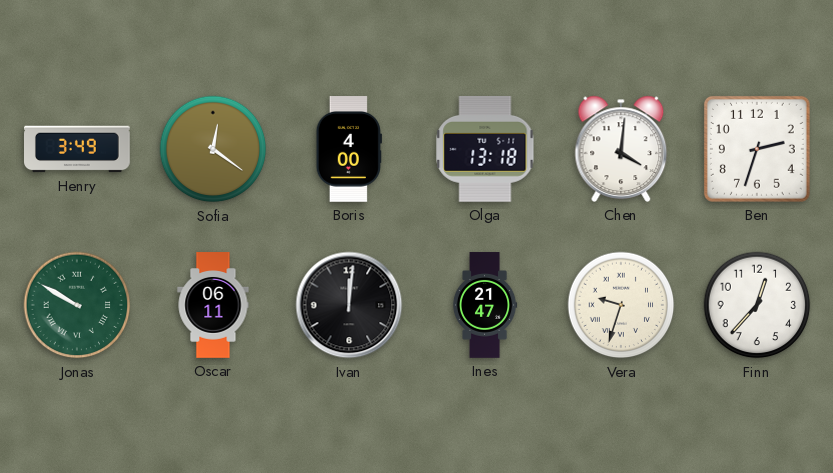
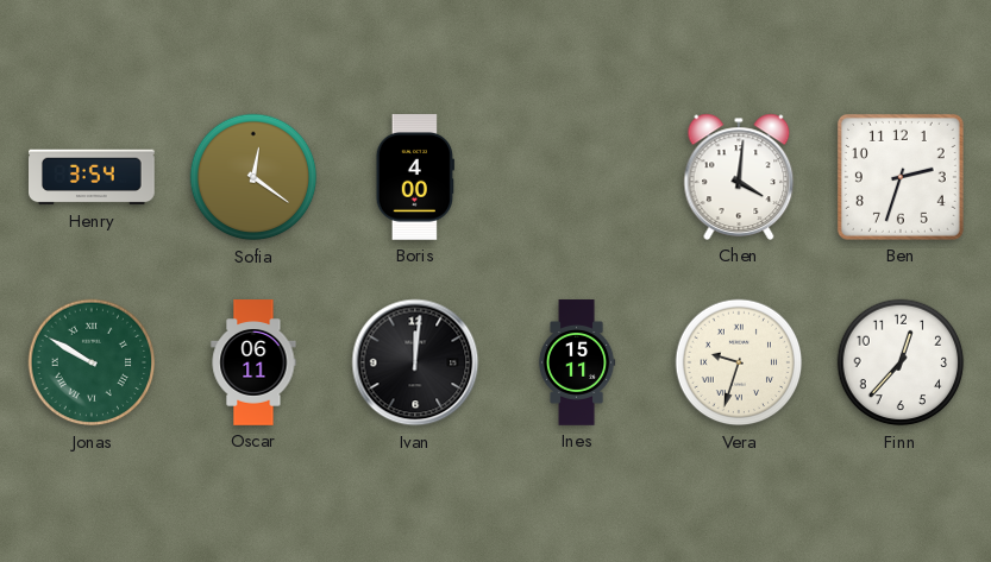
Henry: 3:49 -> 3:54
Olga: 13:18 -> none
Ines: 21:47 -> 15:11
